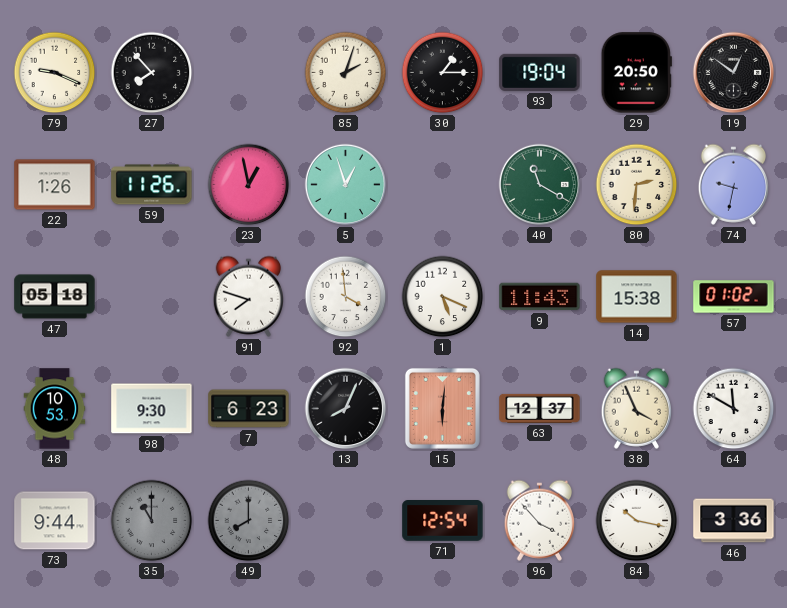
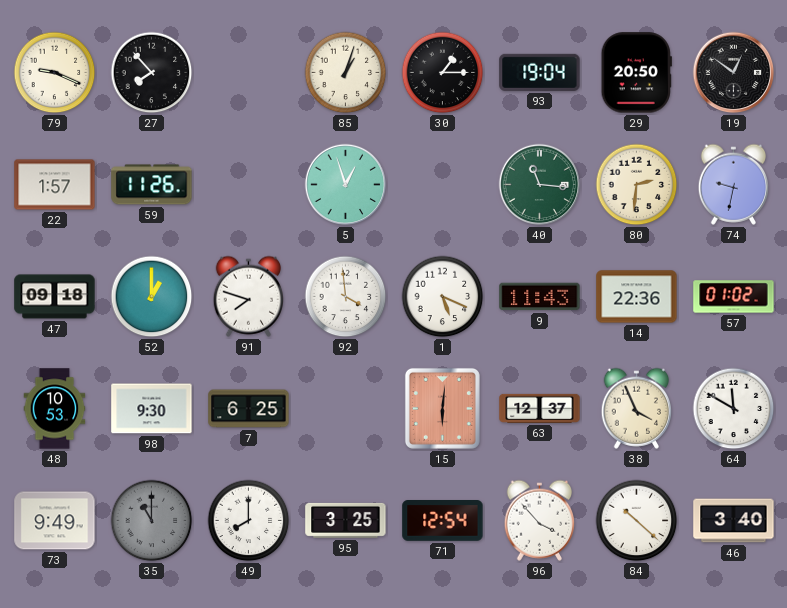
85: 2:03 -> 1:03
22: 1:26 -> 1:57
23: 12:58 -> none
40: 11:20 -> 11:16
47: 05:18 -> 09:18
52: none -> 1:00
14: 15:38 -> 22:36
7: 6:23 -> 6:25
13: 8:04 -> none
73: 9:44 -> 9:49
49 dial: grey -> white
95: none -> 3:25
84: 10:17 -> 10:22
46: 3:36 -> 3:40
